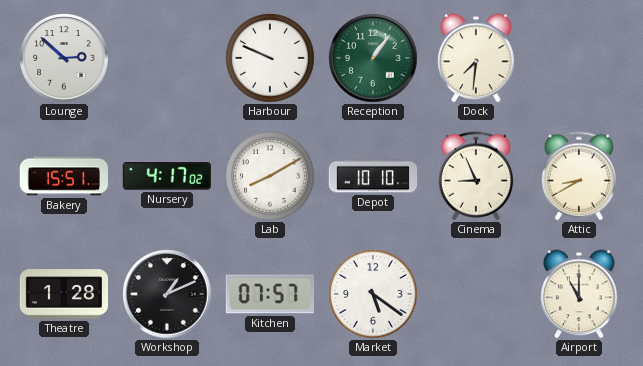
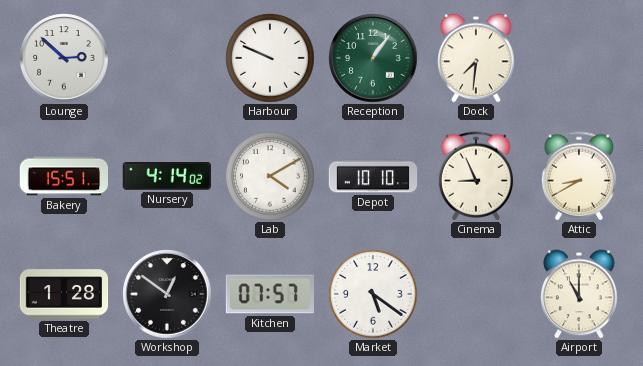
Nursery: 4:17 -> 4:14
Lab: 8:10 -> 4:10
Workshop: 1:11 -> 12:51
